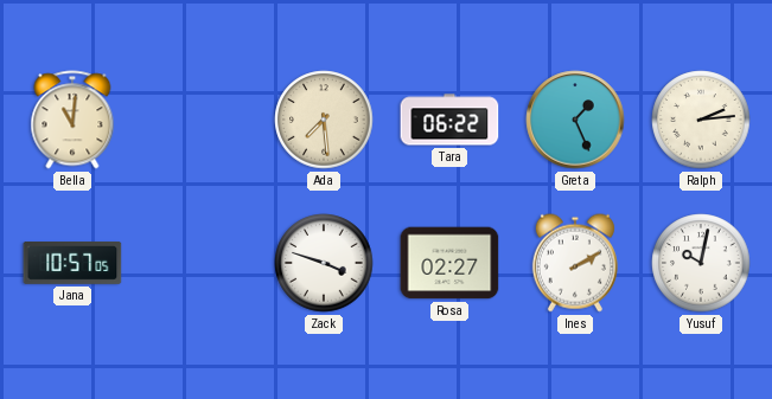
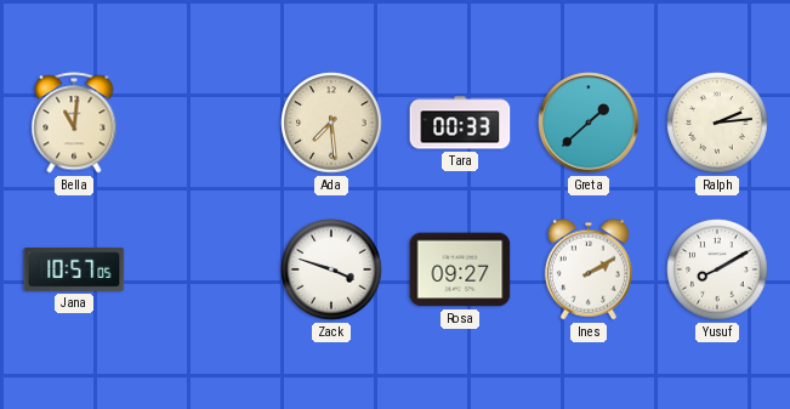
Tara: 06:22 -> 00:33
Greta: 1:26 -> 1:38
Rosa: 02:27 -> 09:27
Yusuf: 10:02 -> 8:10
